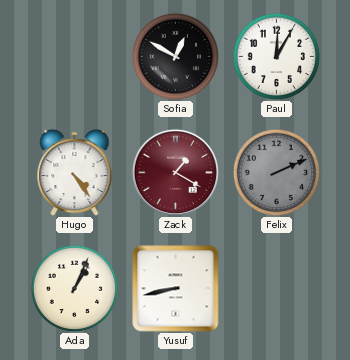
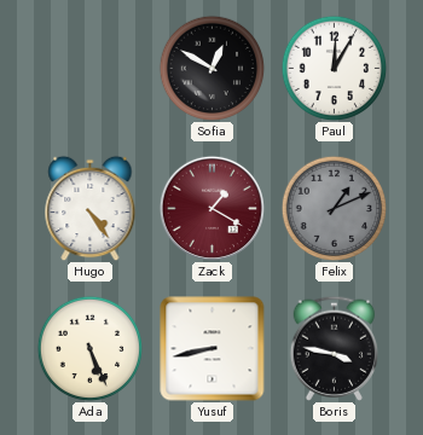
Felix: 2:11 -> 1:11
Ada: 1:04 -> 5:26
Boris: none -> 3:47
